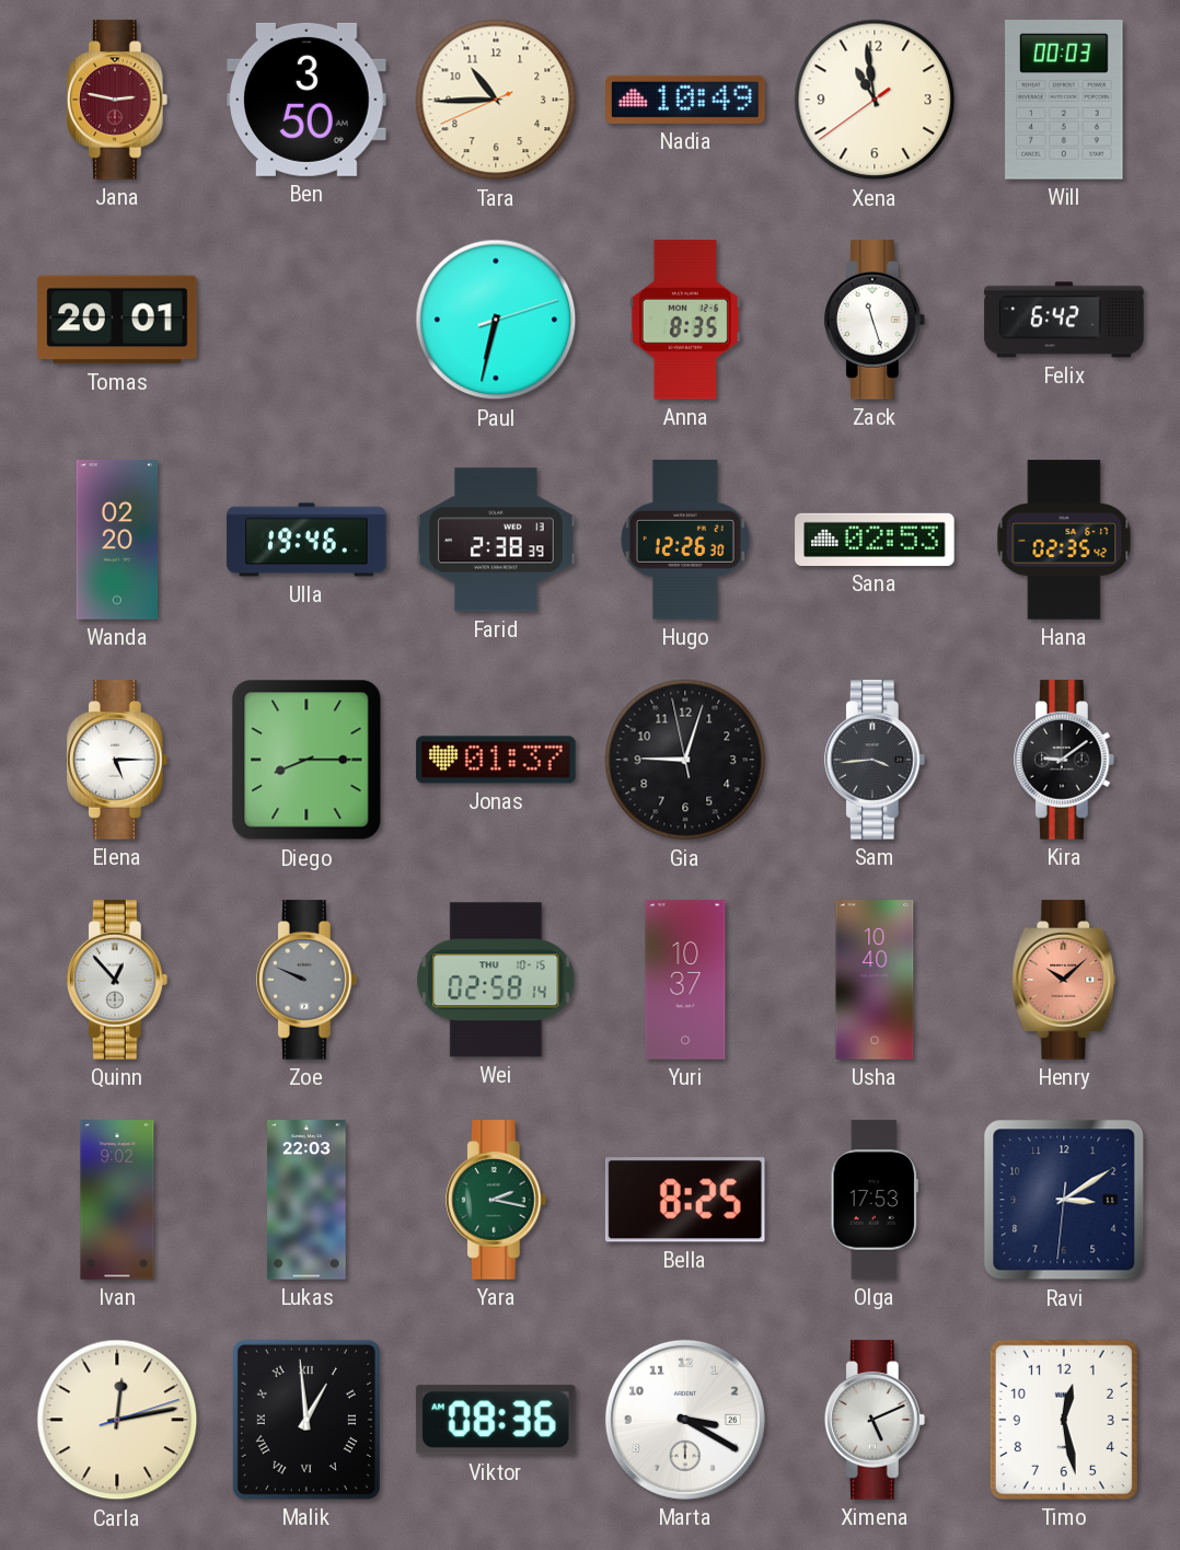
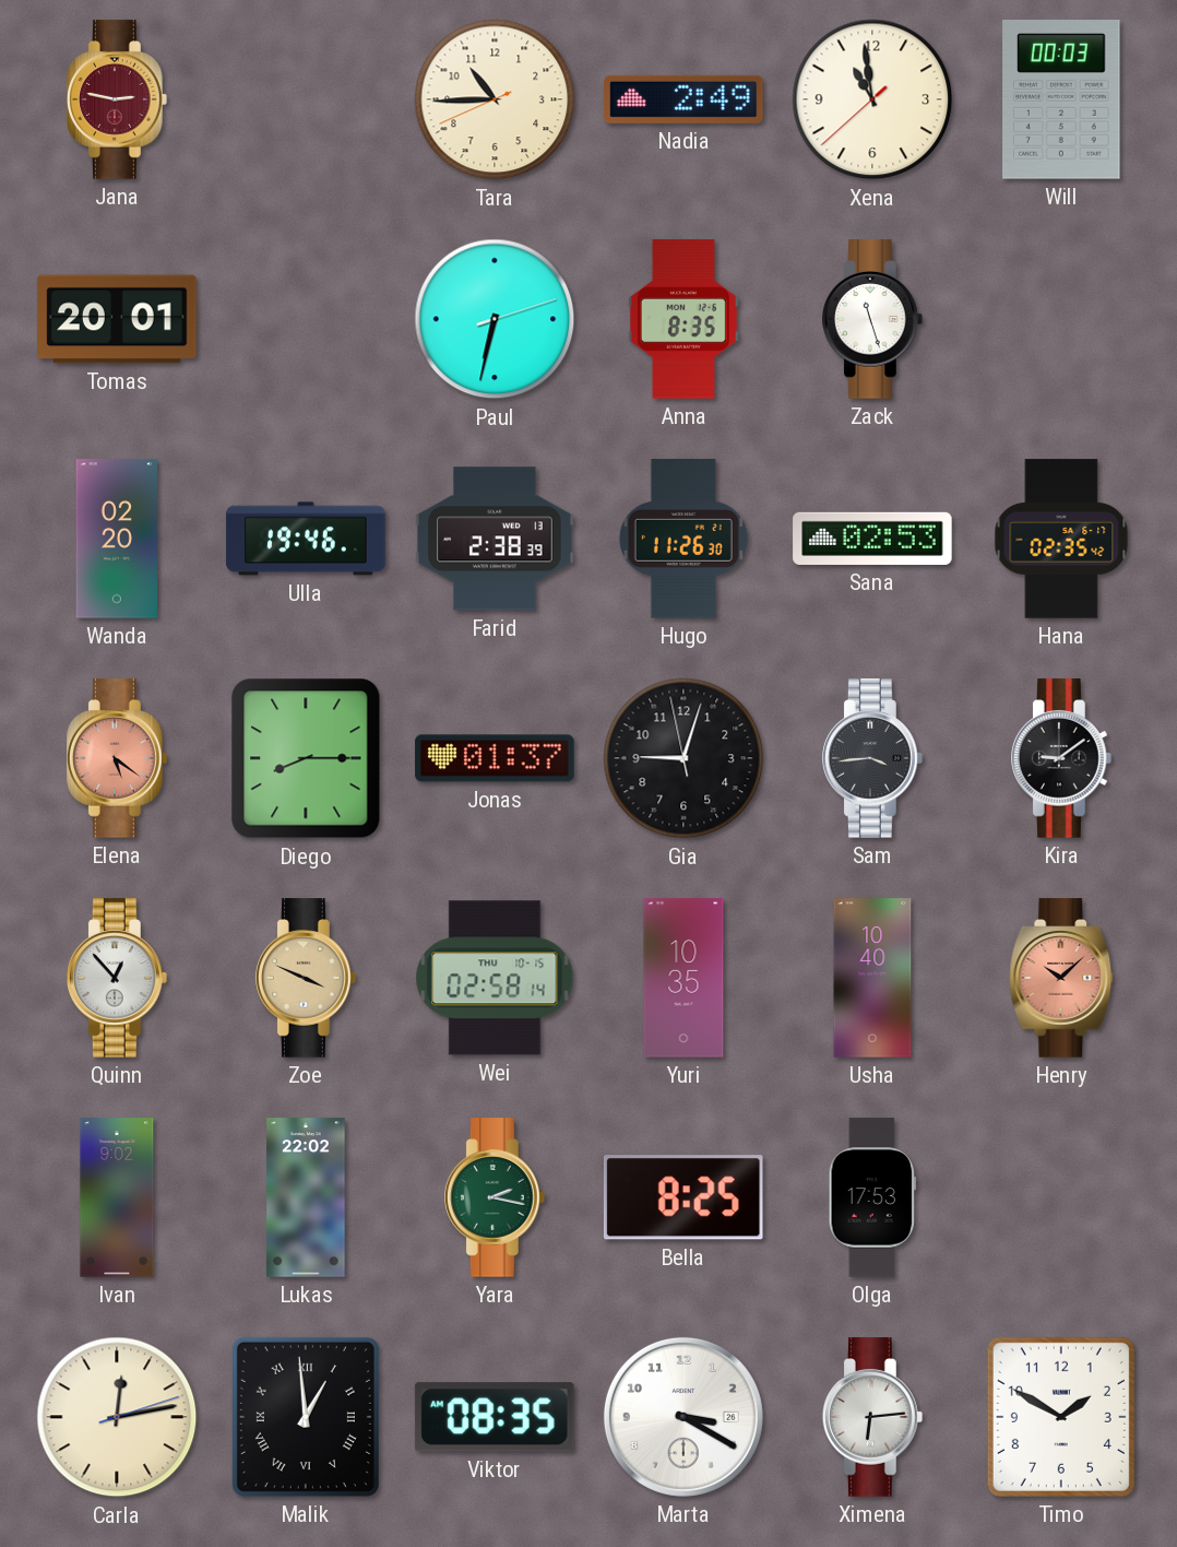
Ben: 3:50 -> none
Nadia: 10:49 -> 2:49
Xena: 10:58:39 -> 10:58:38
Felix: 6:42 -> none
Hugo: 12:26 -> 11:26
Elena: 5:15 -> 5:21
Elena dial: white -> salmon
Zoe: 9:49 -> 3:49
Zoe dial: grey -> champagne
Yuri: 10:37 -> 10:35
Lukas: 22:03 -> 22:02
Ravi: 3:09 -> none
Viktor: 08:36 -> 08:35
Ximena: 5:11 -> 6:14
Timo: 12:28 -> 1:50
